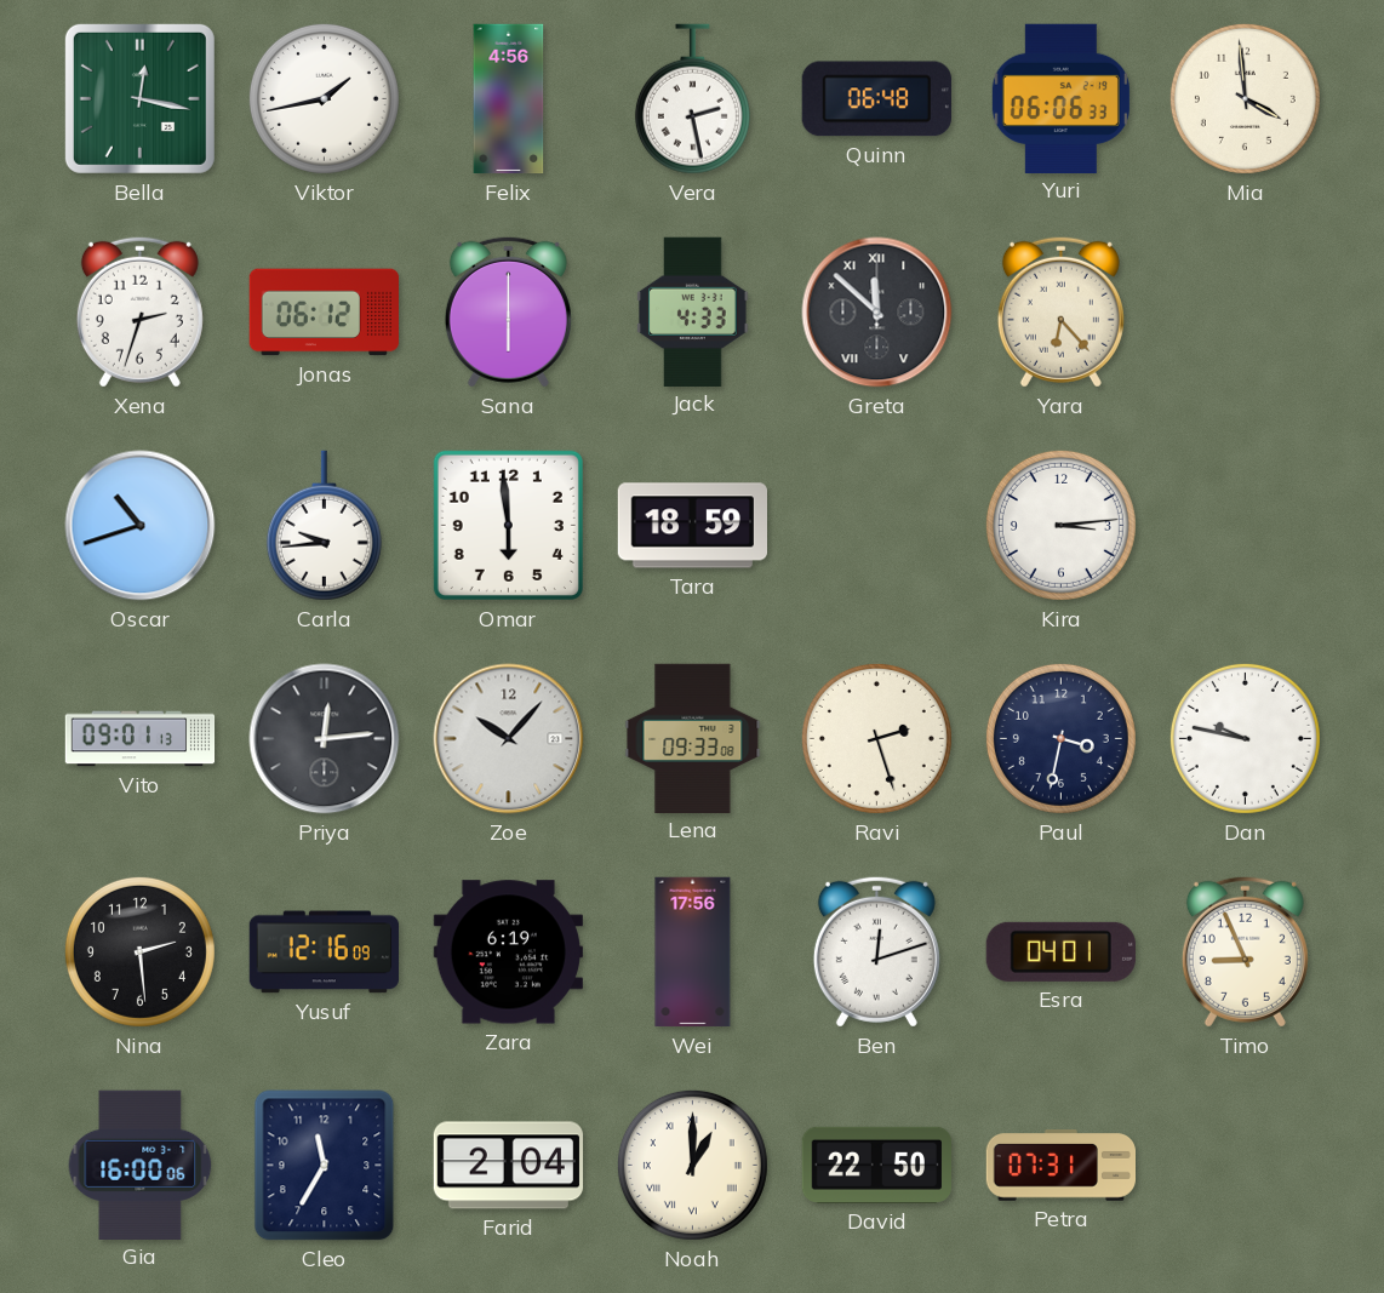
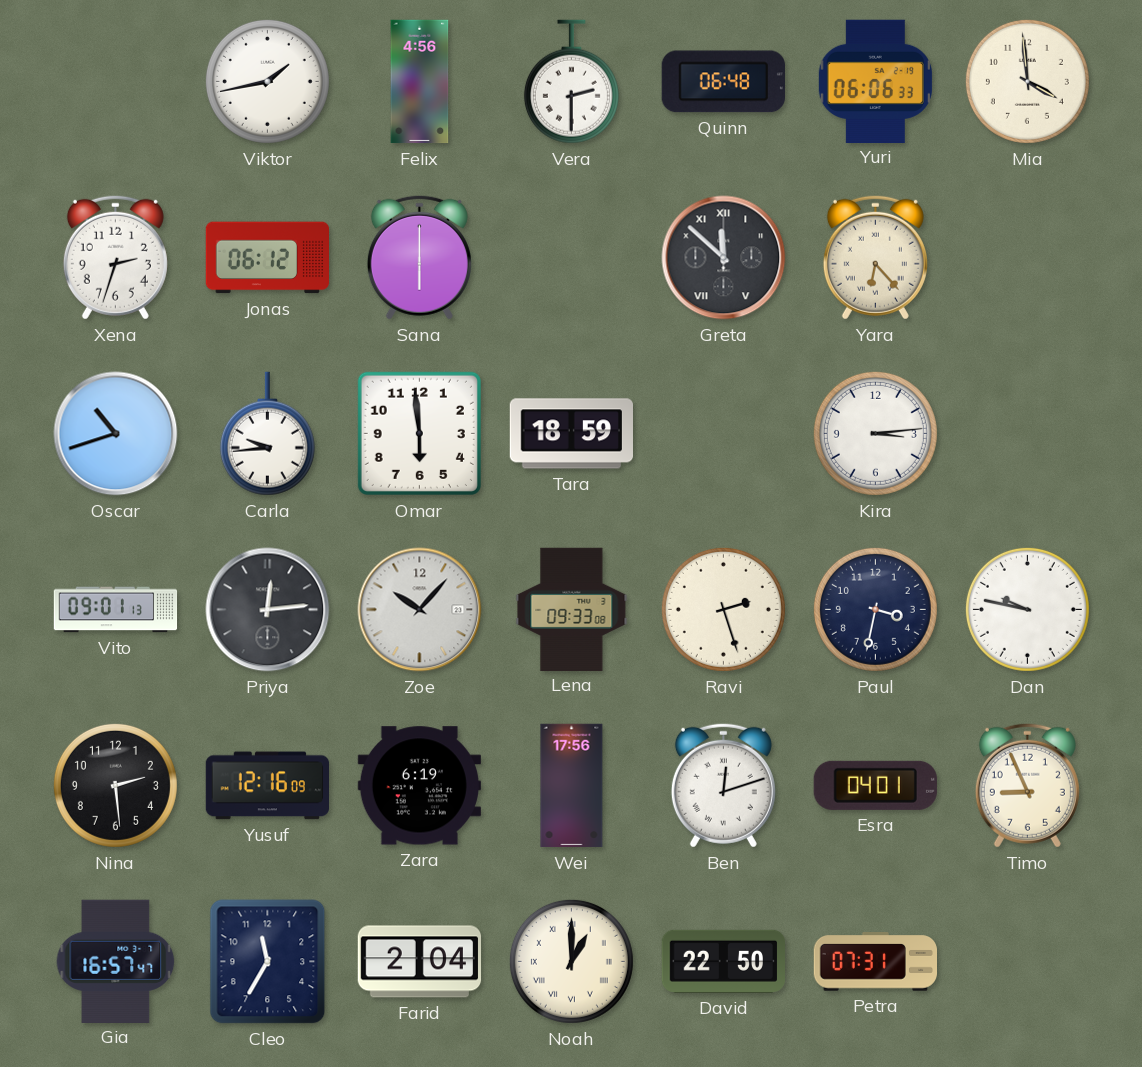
Bella: 12:17 -> none
Vera: 2:28 -> 2:30
Jack: 4:33 -> none
Gia: 16:00 -> 16:57
